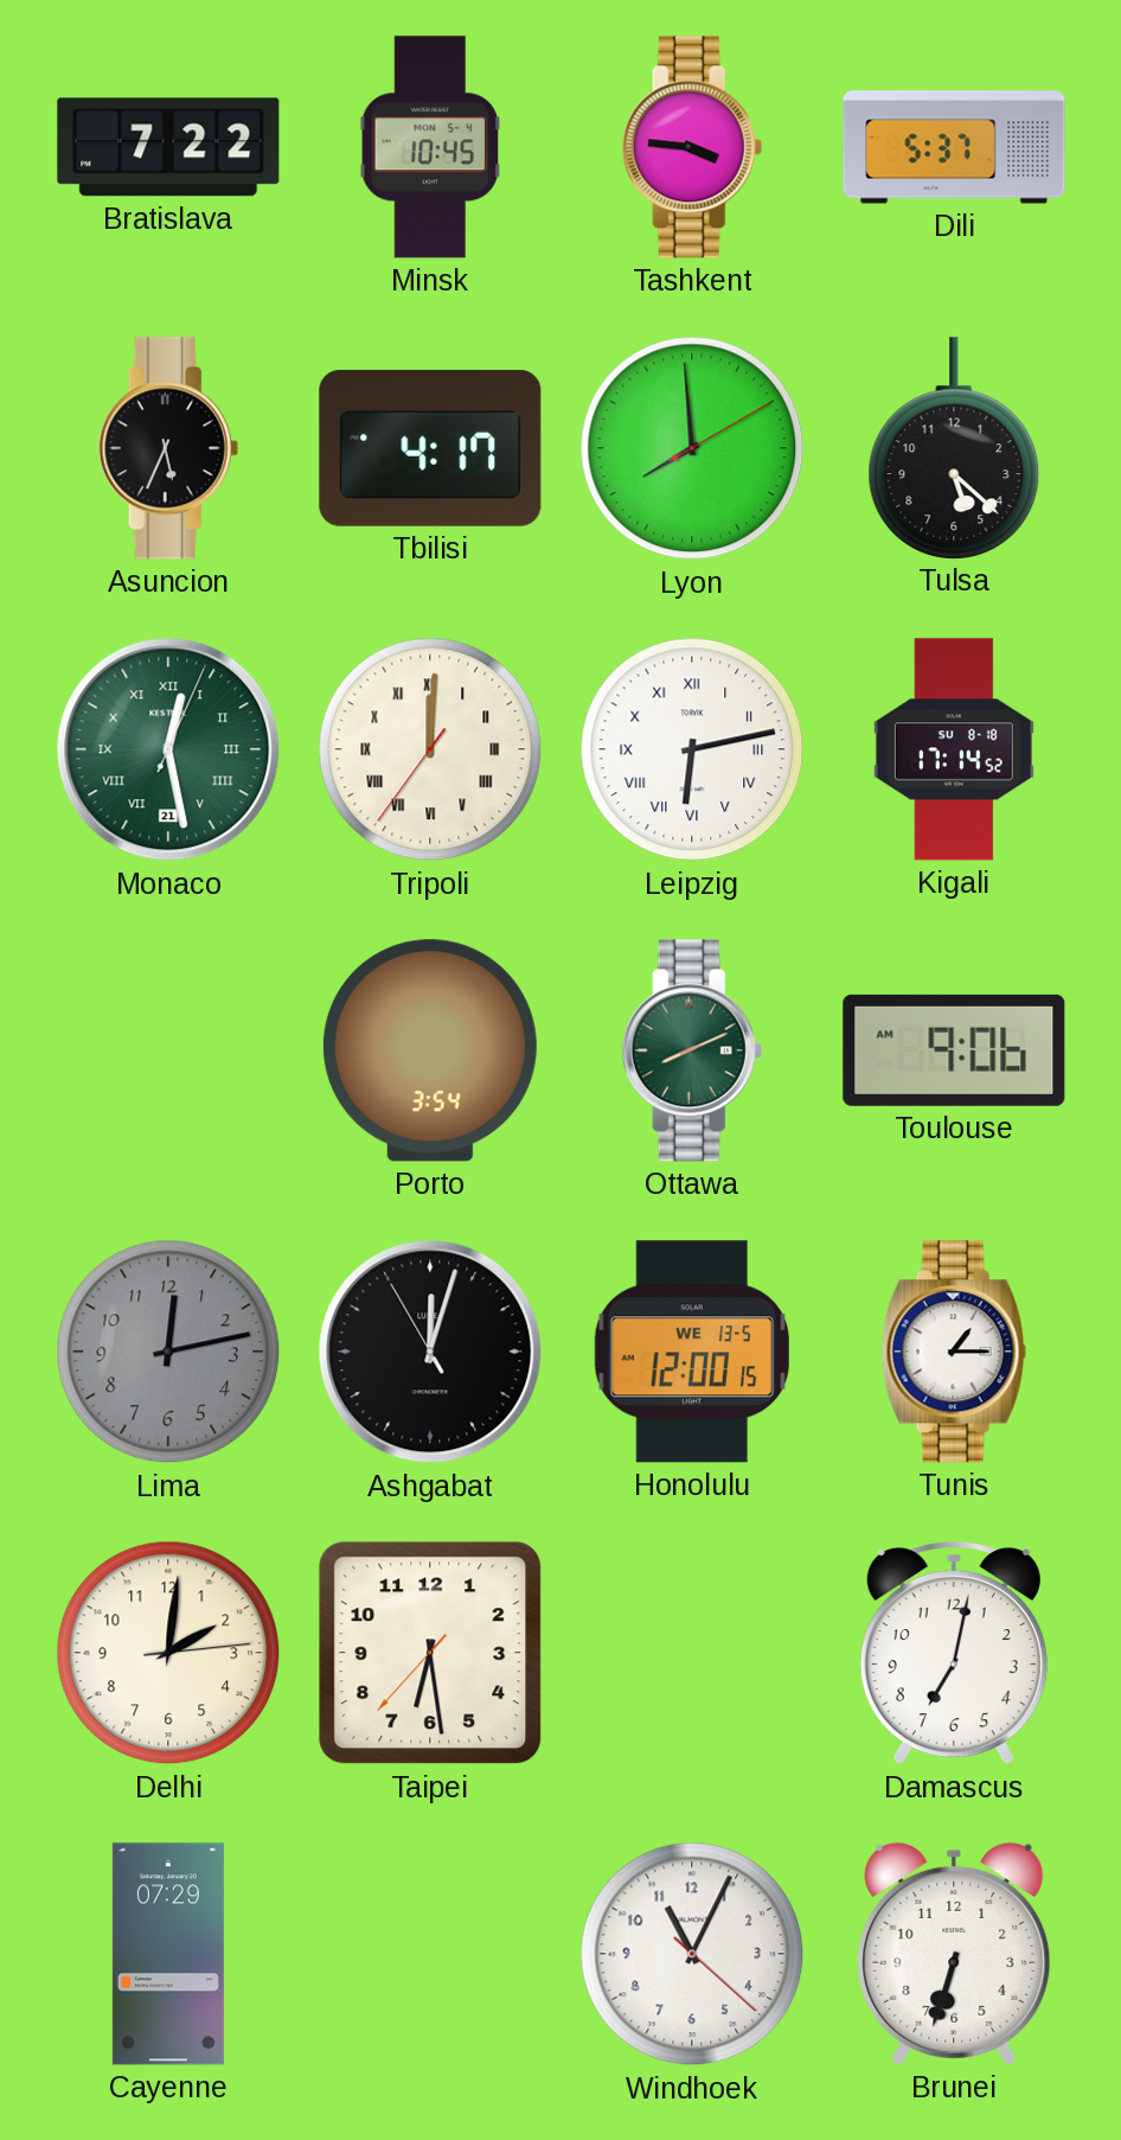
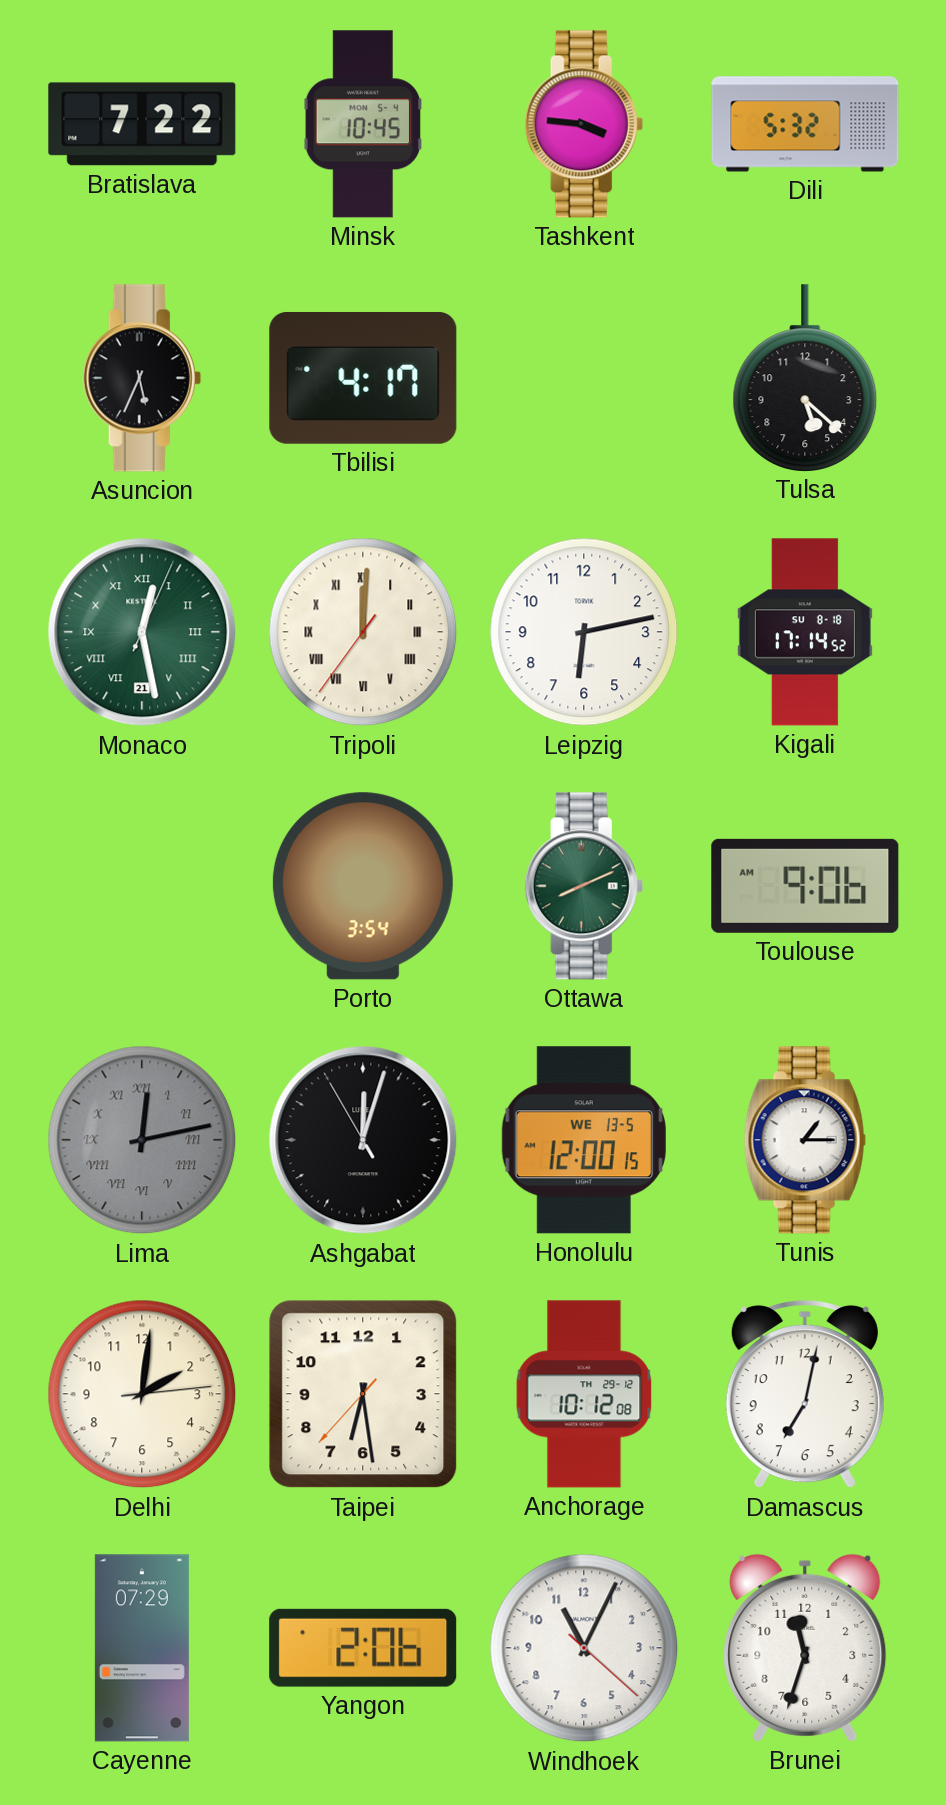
Dili: 5:37 -> 5:32
Lyon: 7:59 -> none
Leipzig numerals: Roman -> Arabic
Lima numerals: Arabic -> Roman
Anchorage: none -> 10:12
Yangon: none -> 2:06
Brunei: 6:33 -> 11:33
